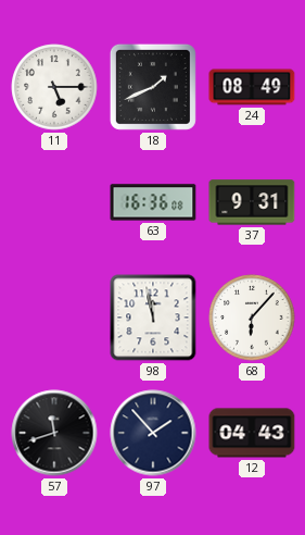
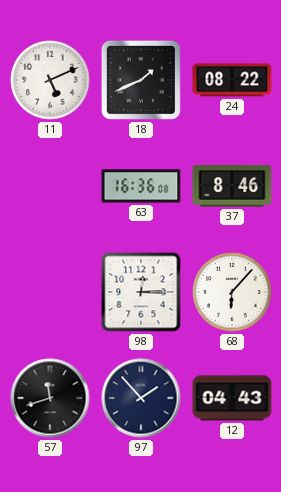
11: 5:15 -> 5:11
24: 08:49 -> 08:22
37: 9:31 -> 8:46
98: 11:58 -> 12:15
